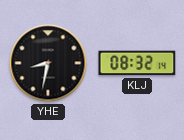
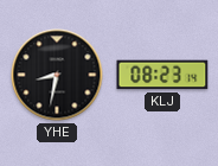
KLJ: 08:32 -> 08:23
